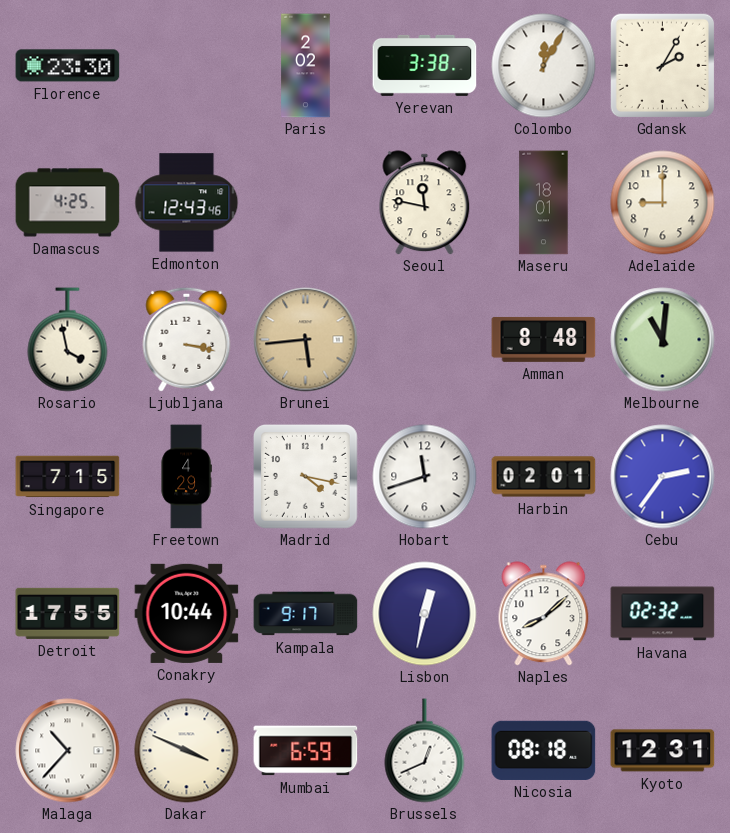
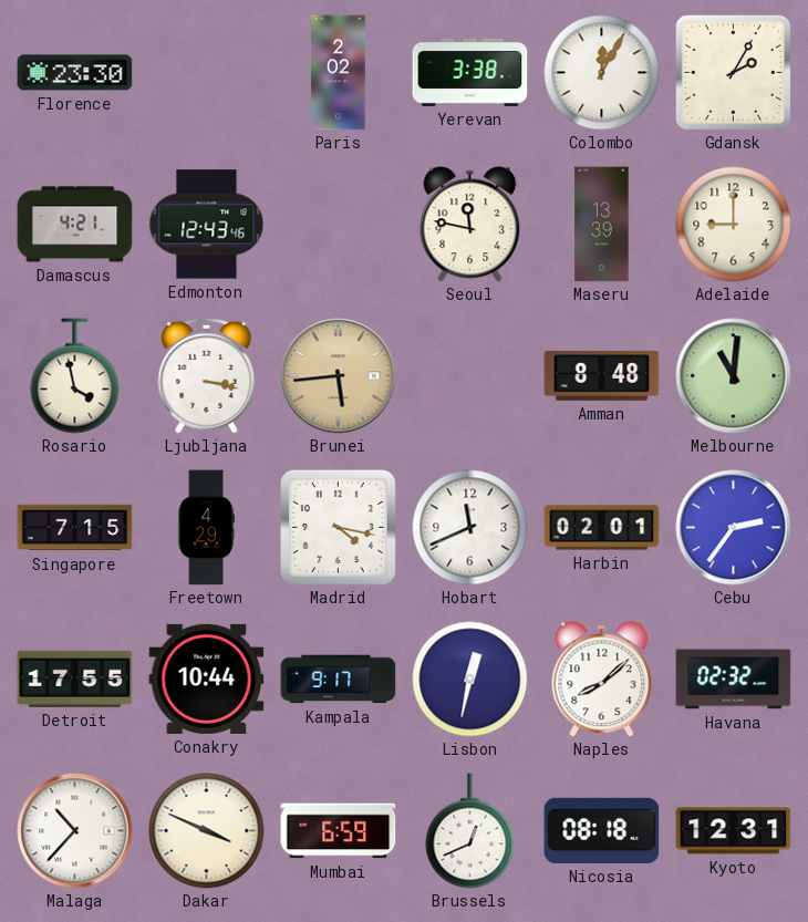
Damascus: 4:25 -> 4:21
Maseru: 18:01 -> 13:39
Hobart: 11:42 -> 11:41
